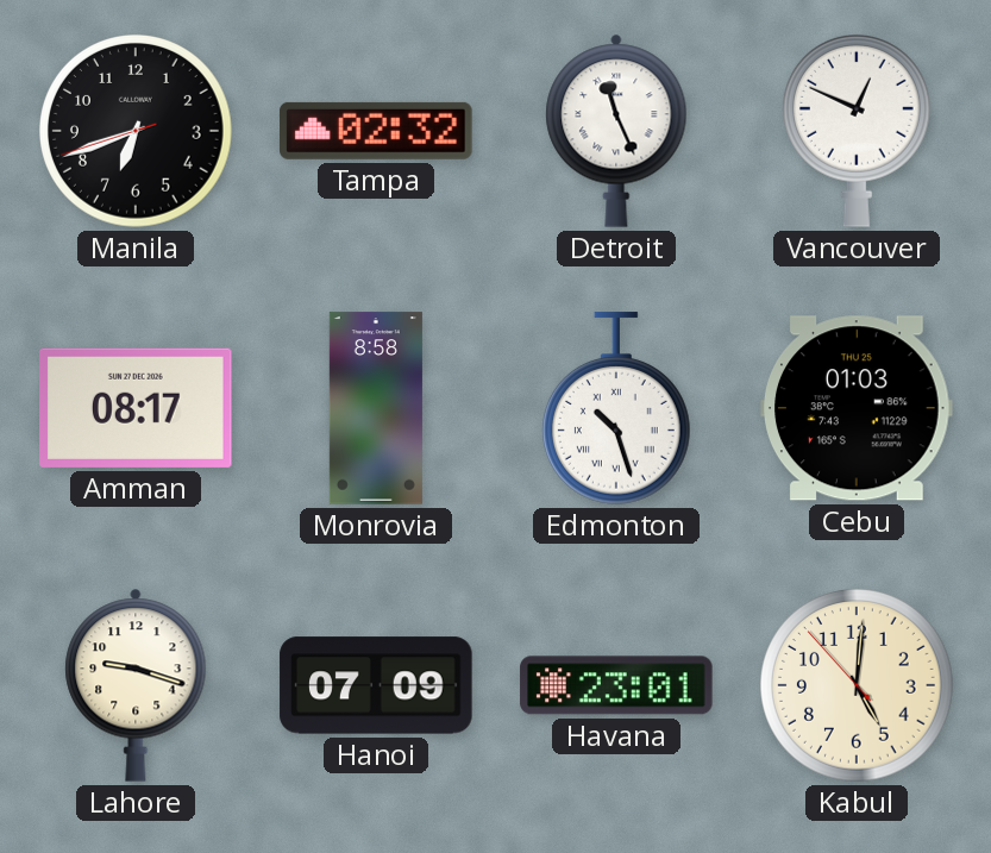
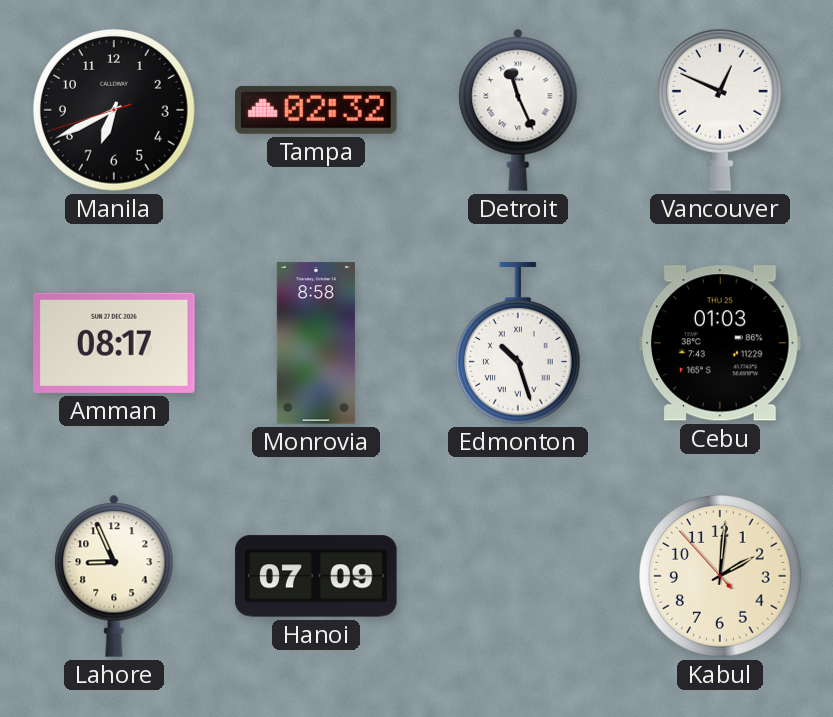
Manila: 6:41 -> 6:40
Lahore: 9:18 -> 8:56
Havana: 23:01 -> none
Kabul: 5:00 -> 2:00
